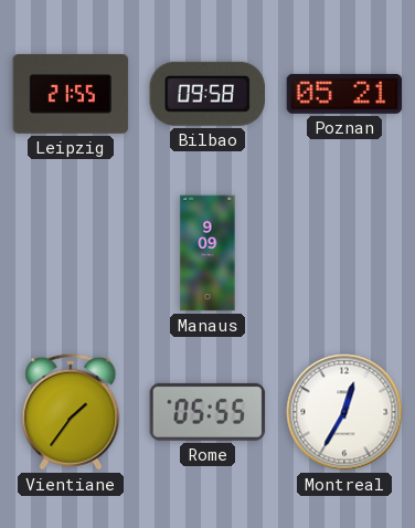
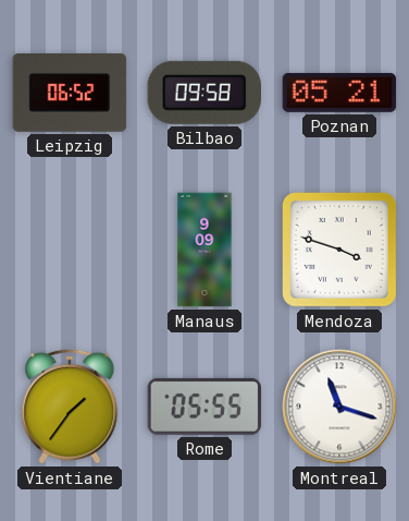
Leipzig: 21:55 -> 06:52
Mendoza: none -> 3:48
Montreal: 12:35 -> 11:18
